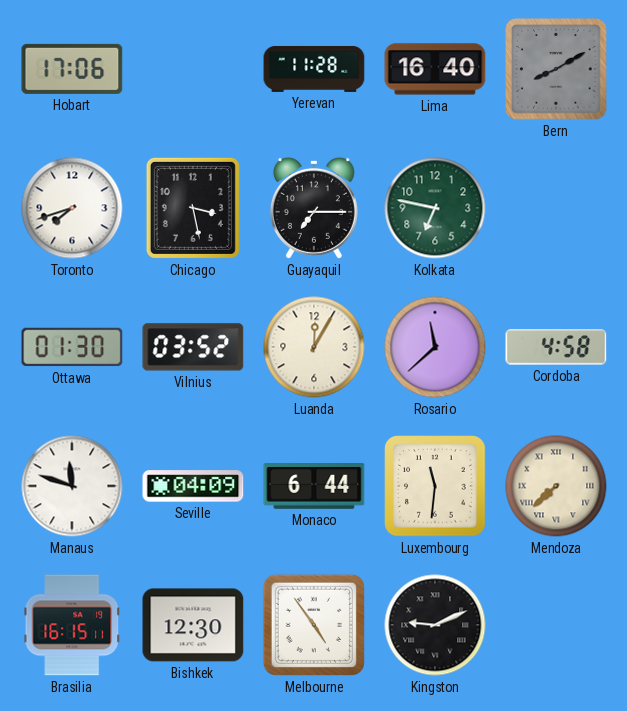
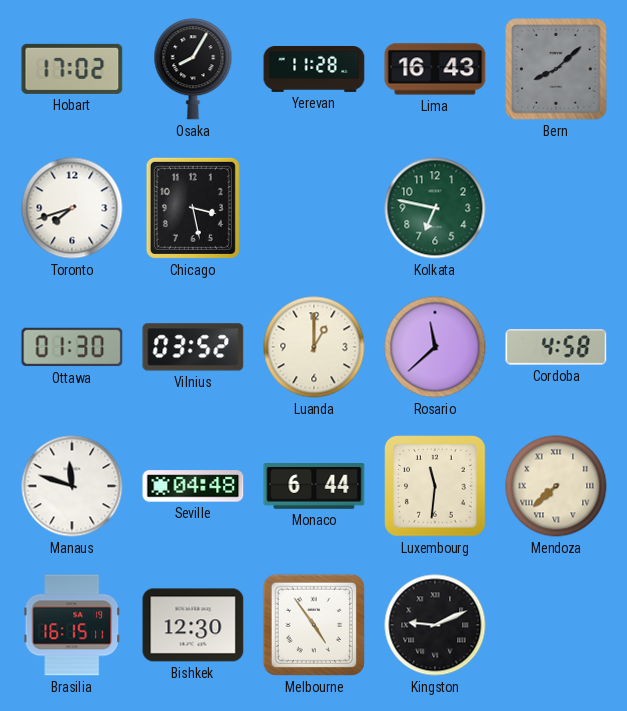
Hobart: 17:06 -> 17:02
Osaka: none -> 8:05
Lima: 16:40 -> 16:43
Bern: 8:10 -> 8:08
Guayaquil: 7:15 -> none
Luanda: 12:05 -> 1:00
Seville: 04:09 -> 04:48
